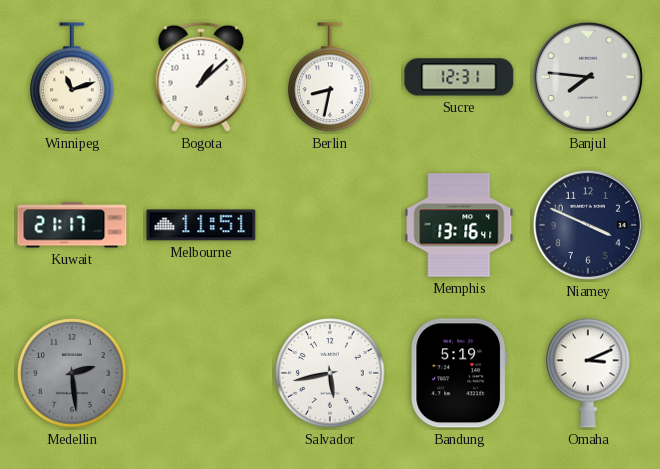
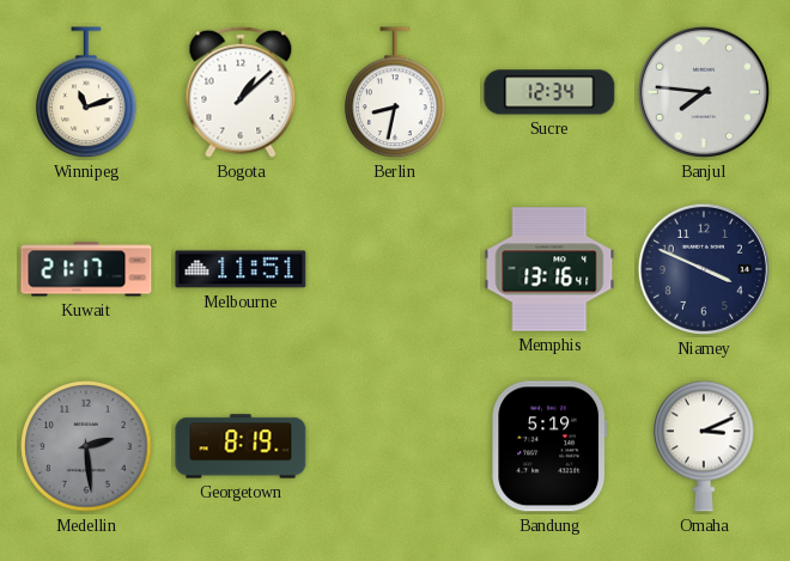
Sucre: 12:31 -> 12:34
Georgetown: none -> 8:19
Salvador: 5:43 -> none
